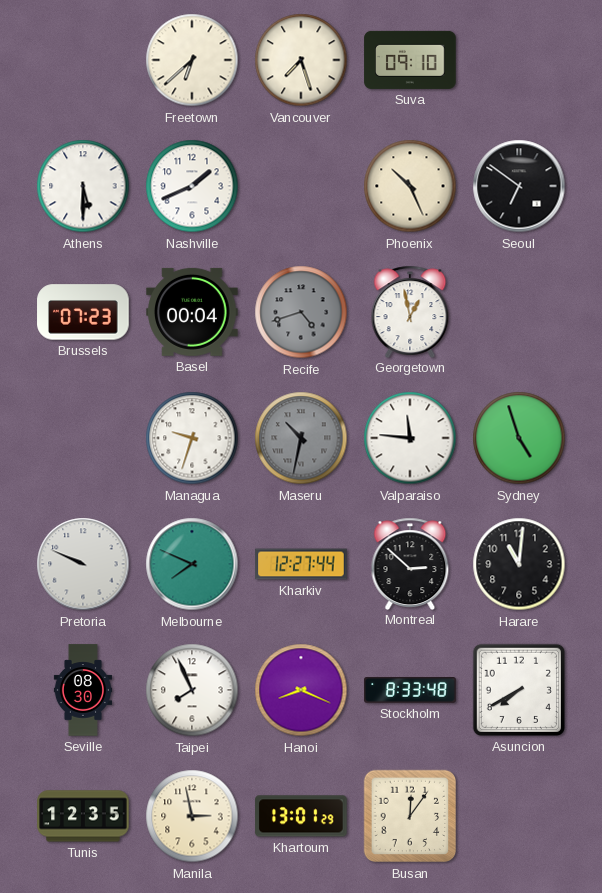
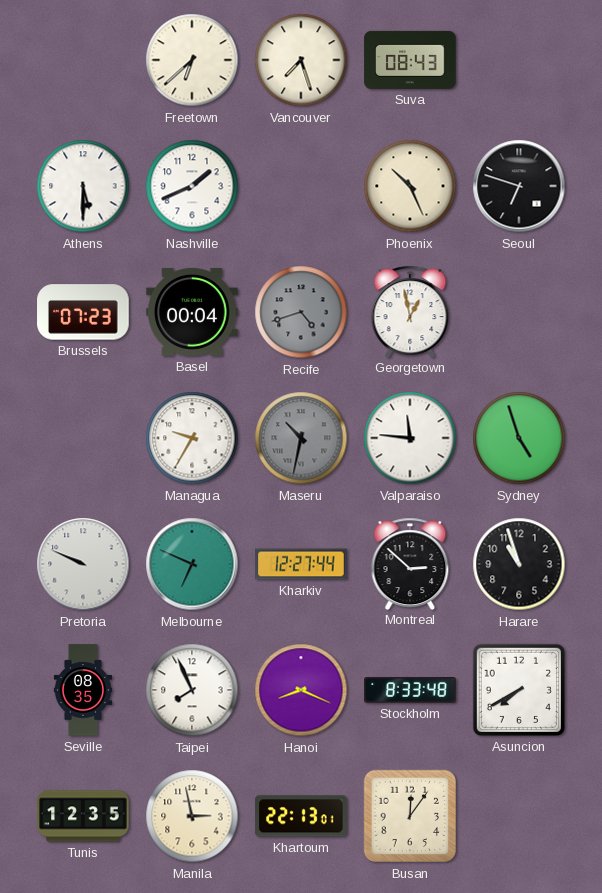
Suva: 09:10 -> 08:43
Seoul: 6:51 -> 6:48
Managua: 9:33 -> 9:35
Melbourne: 7:49 -> 6:49
Harare: 11:01 -> 10:57
Seville: 08:30 -> 08:35
Khartoum: 13:01 -> 22:13
